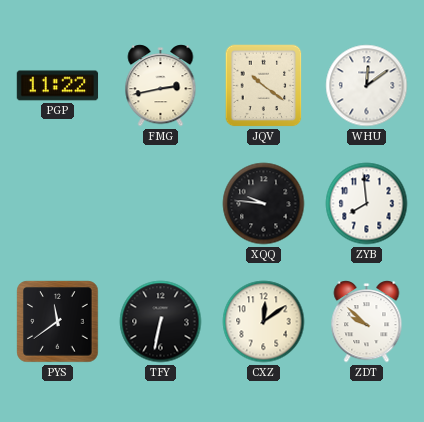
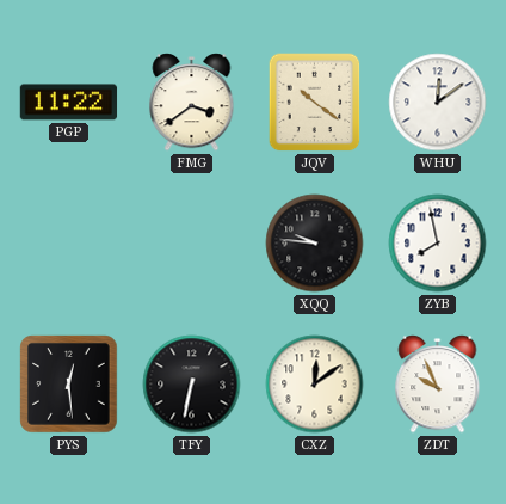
FMG: 2:43 -> 3:39
ZYB: 7:59 -> 7:58
PYS: 11:39 -> 12:29
ZDT: 9:52 -> 9:56
